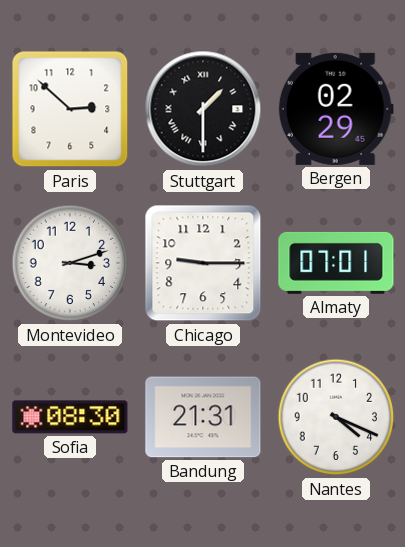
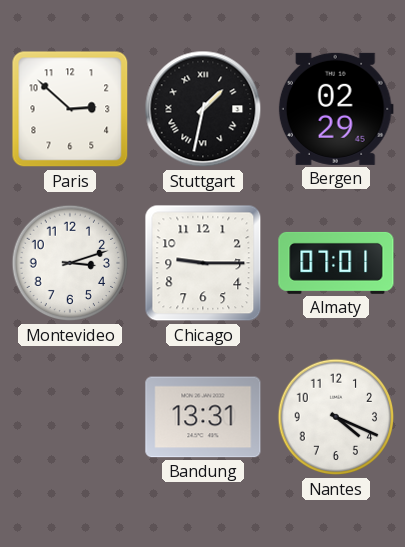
Stuttgart: 1:30 -> 1:32
Sofia: 08:30 -> none
Bandung: 21:31 -> 13:31
